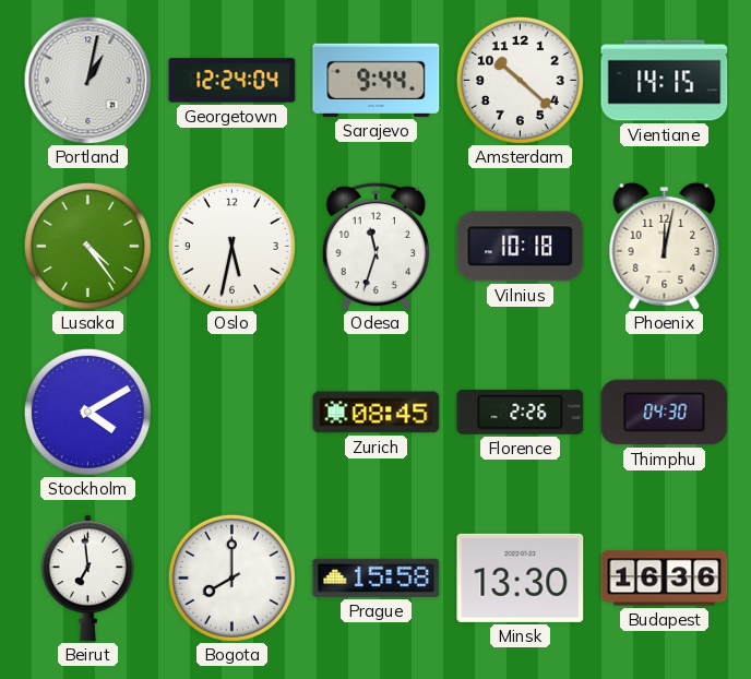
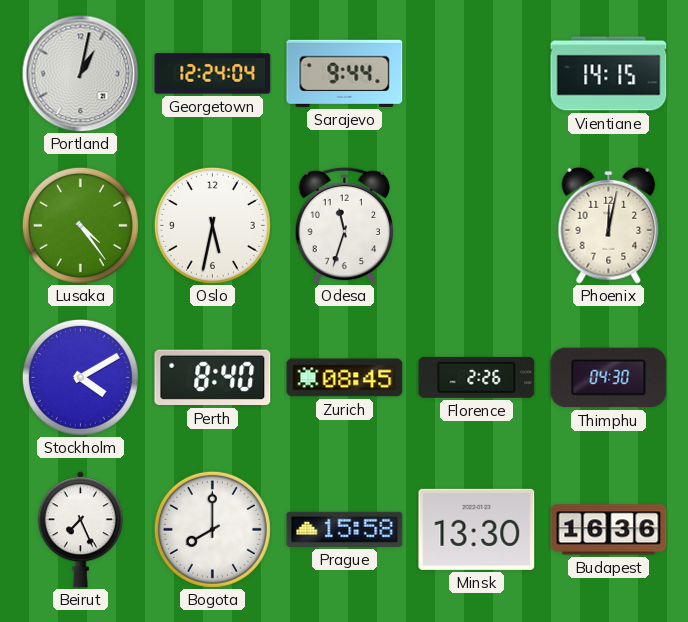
Amsterdam: 10:22 -> none
Vilnius: 10:18 -> none
Perth: none -> 8:40
Beirut: 6:59 -> 7:26
